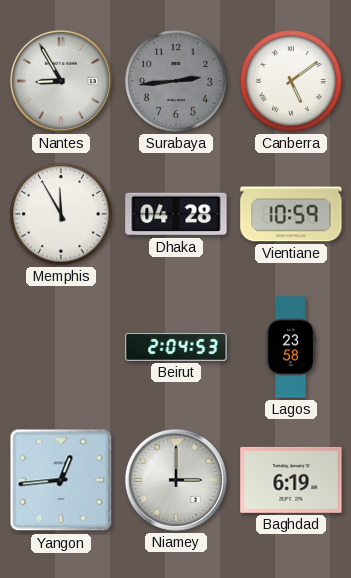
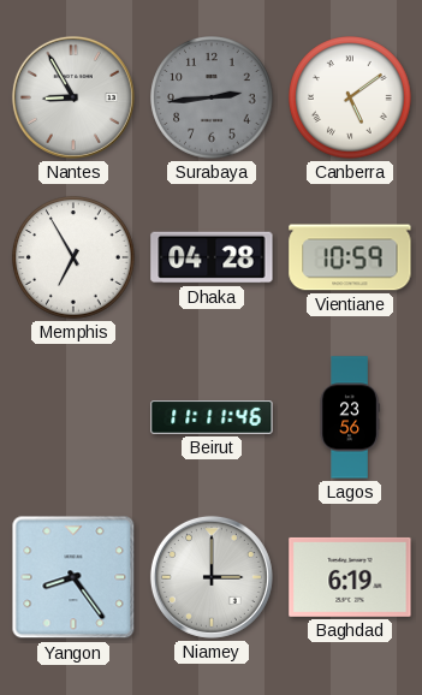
Memphis: 11:55 -> 6:55
Beirut: 2:04 -> 11:11
Lagos: 23:58 -> 23:56
Yangon: 12:44 -> 8:24
